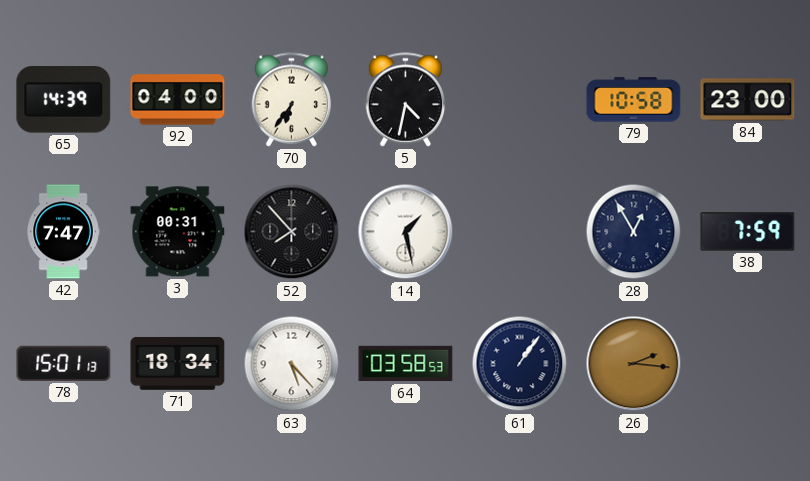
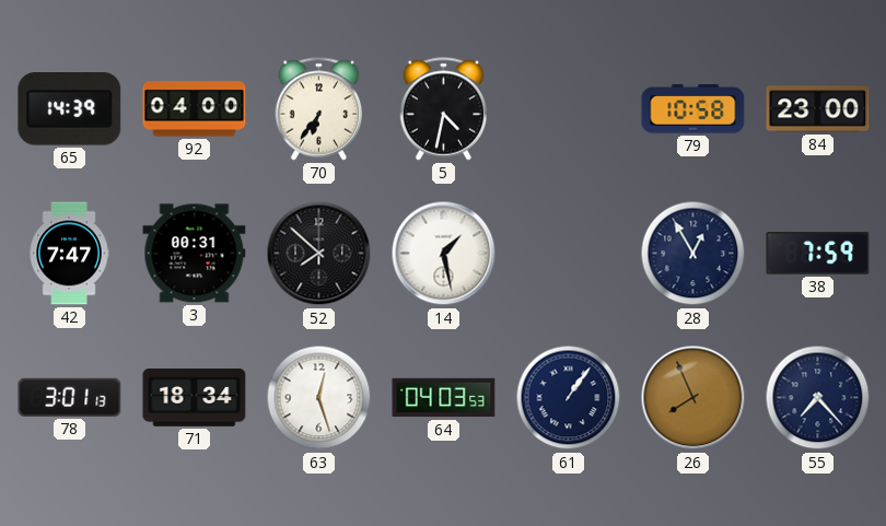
52: 7:53 -> 7:52
78: 15:01 -> 3:01
63: 5:23 -> 12:27
64: 03:58 -> 04:03
26: 2:16 -> 7:56
55: none -> 7:23
